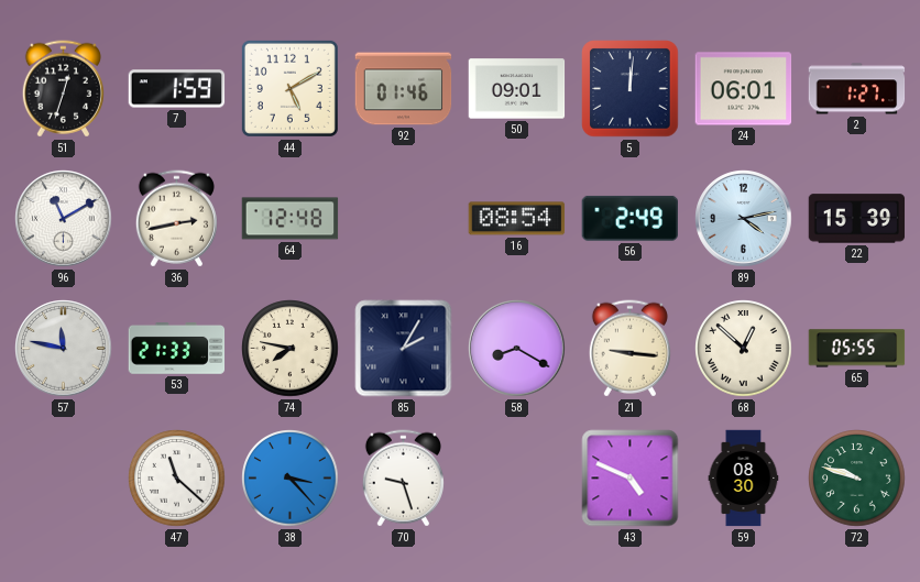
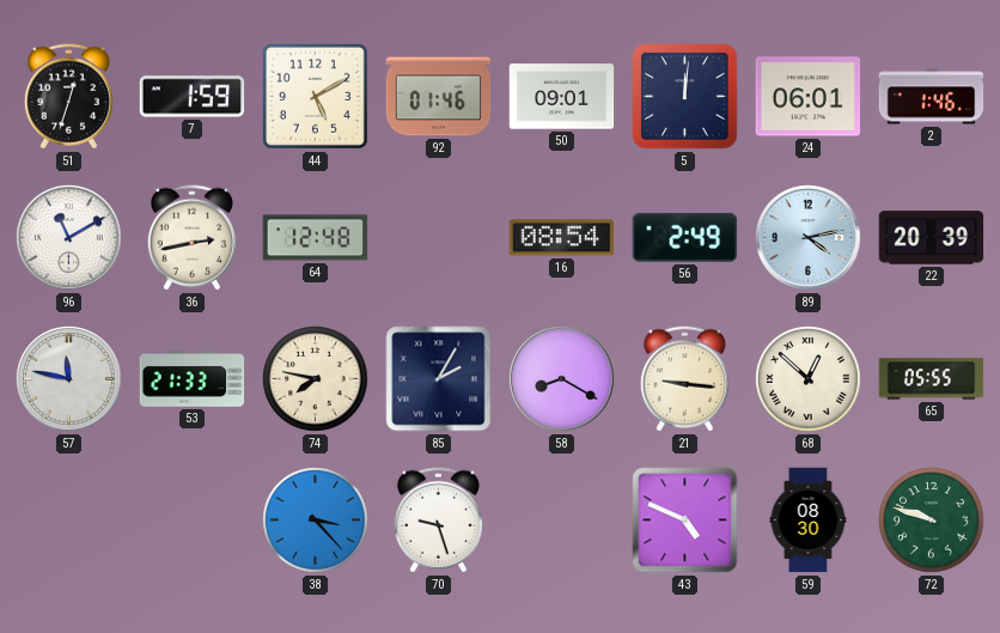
2: 1:27 -> 1:46
22: 15:39 -> 20:39
47: 11:22 -> none
